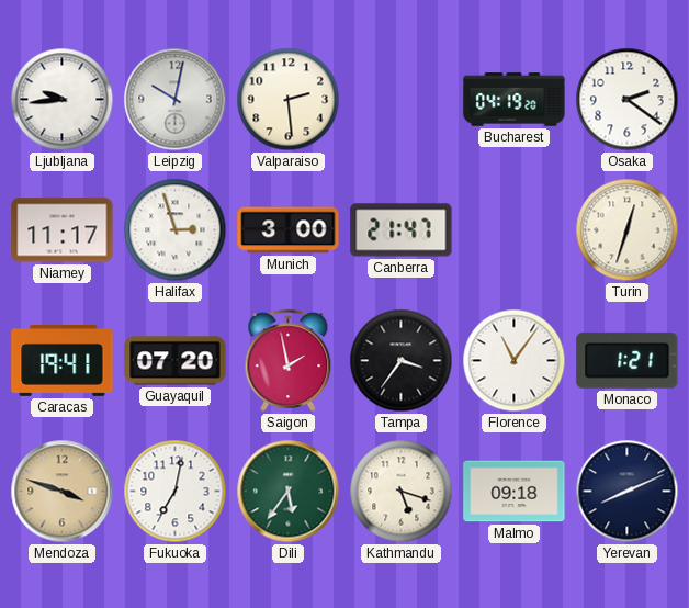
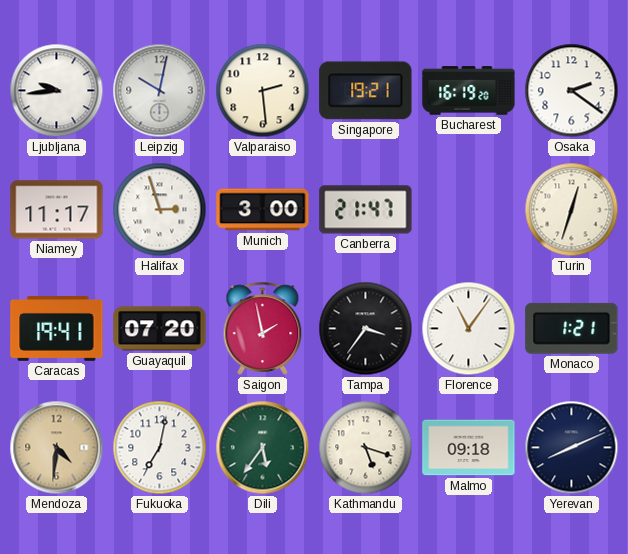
Singapore: none -> 19:21
Bucharest: 04:19 -> 16:19
Mendoza: 3:48 -> 4:31
